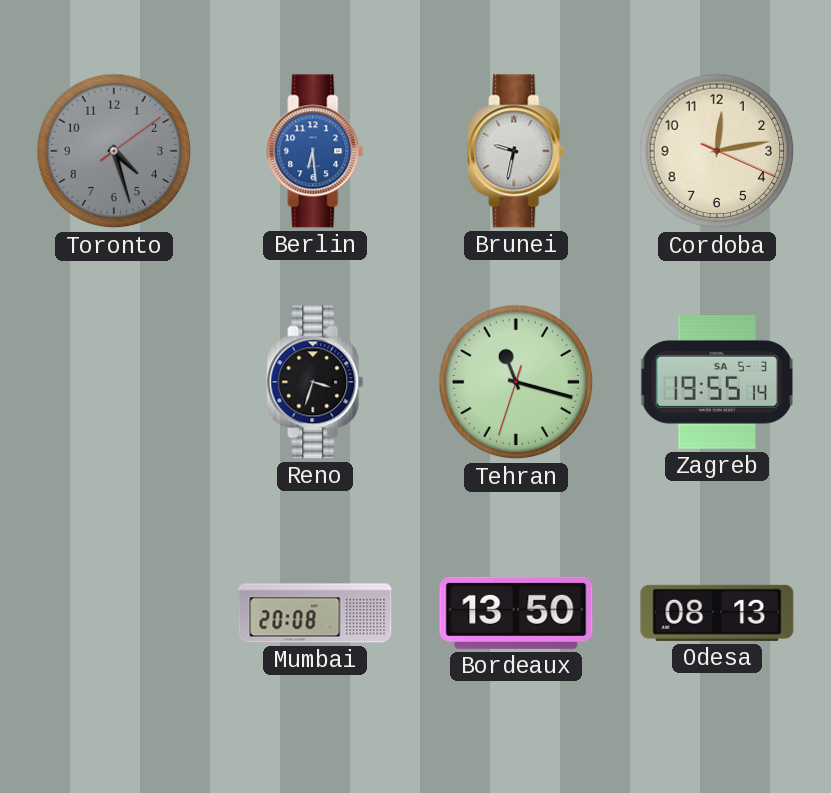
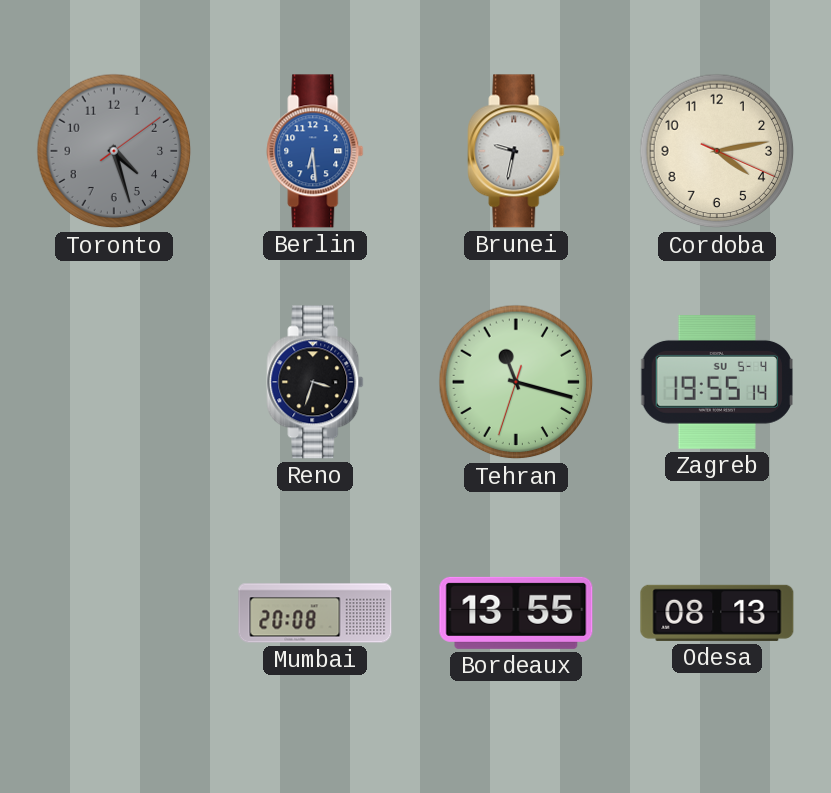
Cordoba: 12:13 -> 4:13
Zagreb date: SA 5-3 -> SU 5-4
Bordeaux: 13:50 -> 13:55
